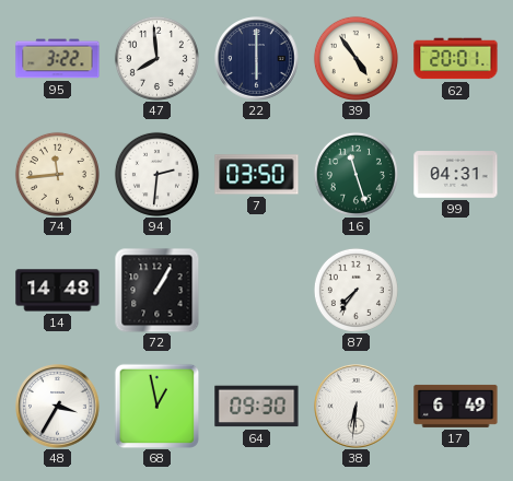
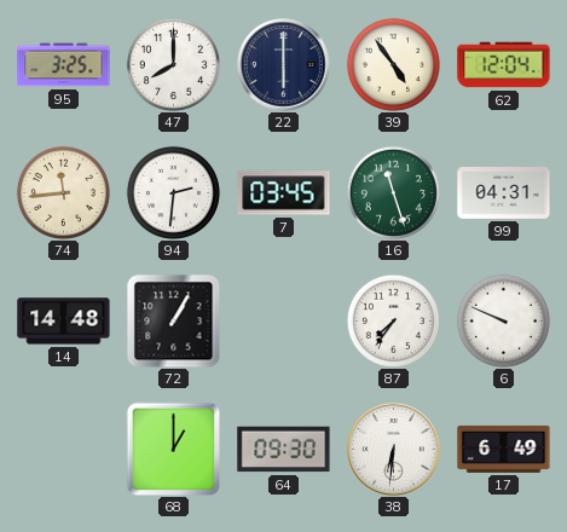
95: 3:22 -> 3:25
47: 7:59 -> 8:00
62: 20:01 -> 12:04
7: 03:50 -> 03:45
6: none -> 9:49
48: 3:35 -> none
68: 12:58 -> 1:00
